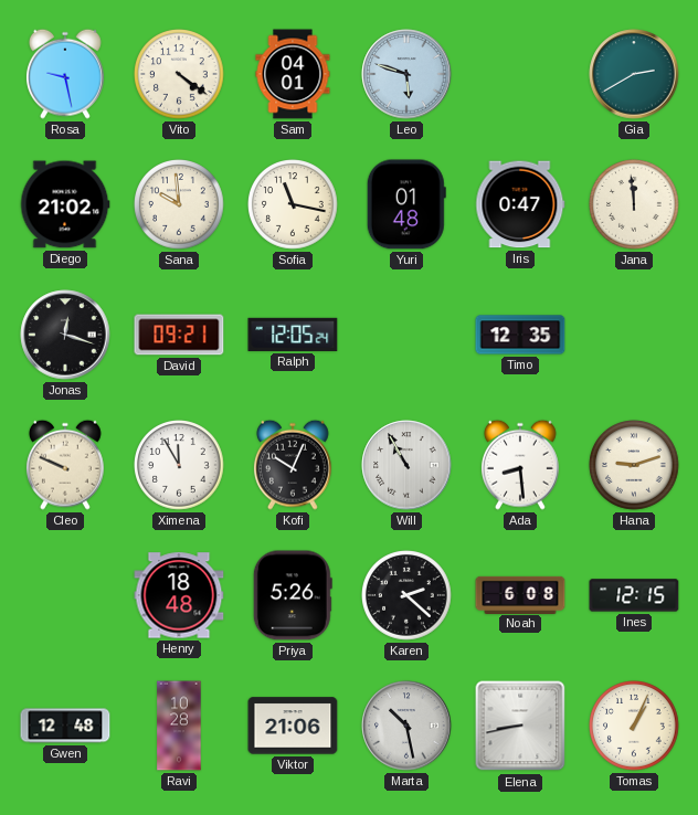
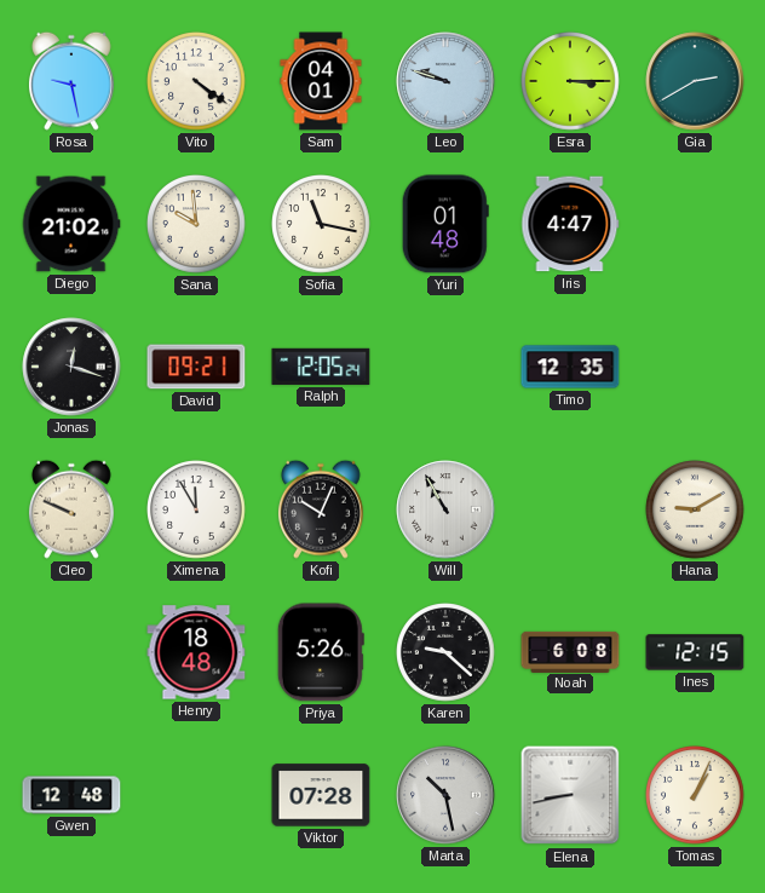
Leo: 5:48 -> 9:48
Esra: none -> 3:15
Iris: 0:47 -> 4:47
Jana: 11:59 -> none
Ada: 8:29 -> none
Hana: 9:12 -> 9:10
Karen: 2:22 -> 9:22
Ravi: 10:28 -> none
Viktor: 21:06 -> 07:28
